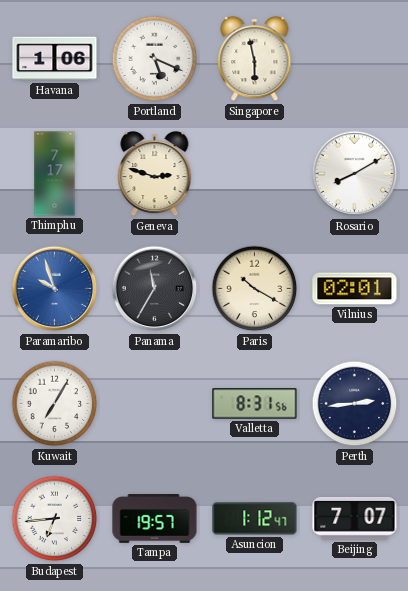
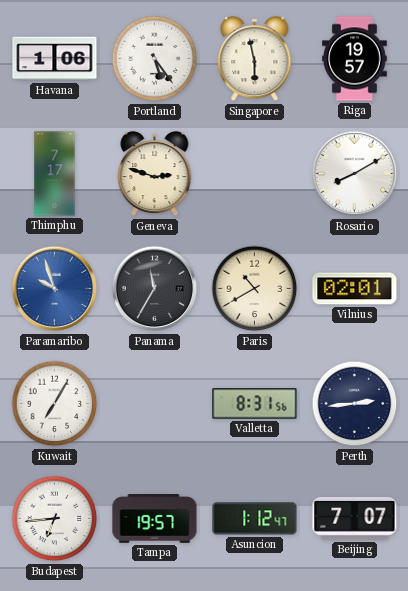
Portland: 5:19 -> 5:24
Riga: none -> 19:57
Paris: 10:20 -> 10:40
